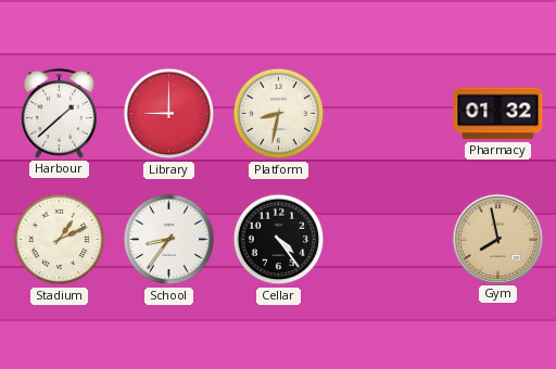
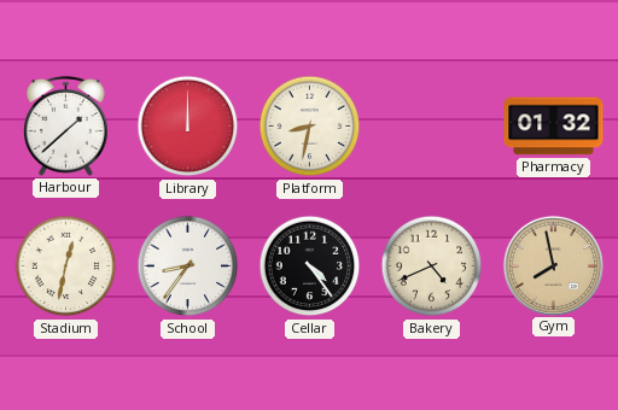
Library: 9:00 -> 12:00
Stadium: 1:11 -> 12:32
Bakery: none -> 4:41
